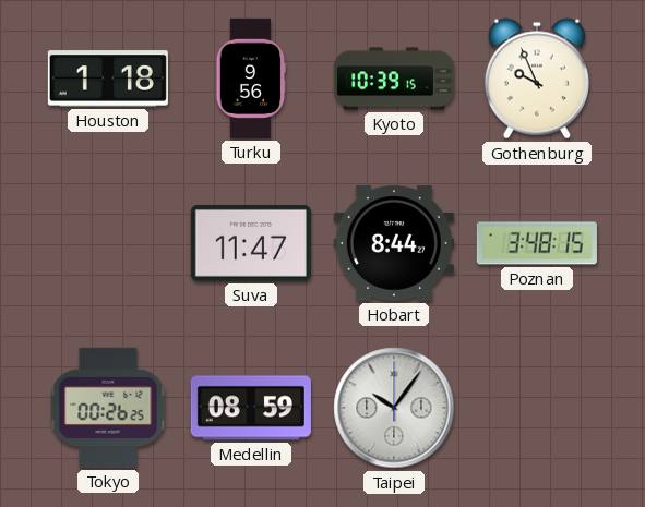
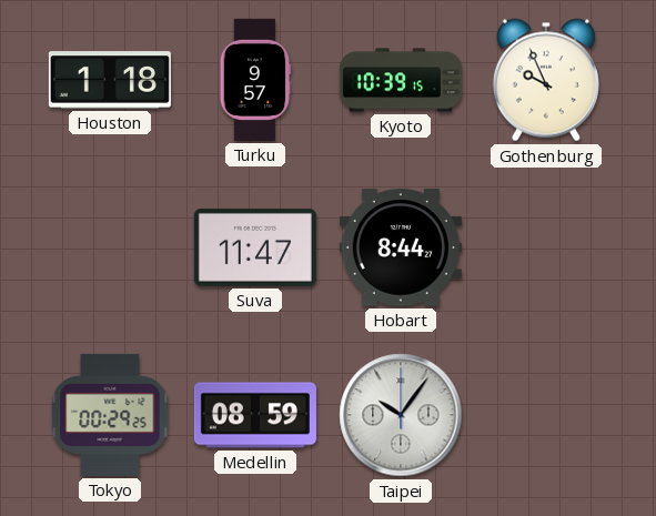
Turku: 9:56 -> 9:57
Poznan: 3:48 -> none
Tokyo: 00:26 -> 00:29
